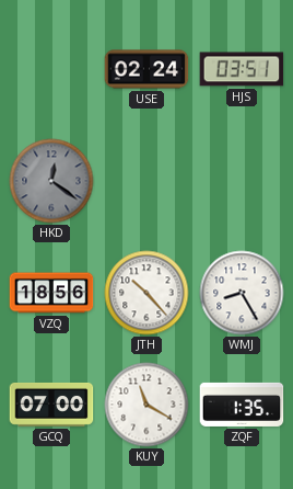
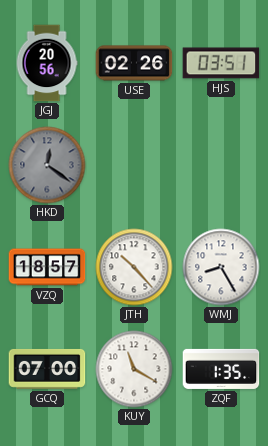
JGJ: none -> 20:56
USE: 02:24 -> 02:26
VZQ: 18:56 -> 18:57
